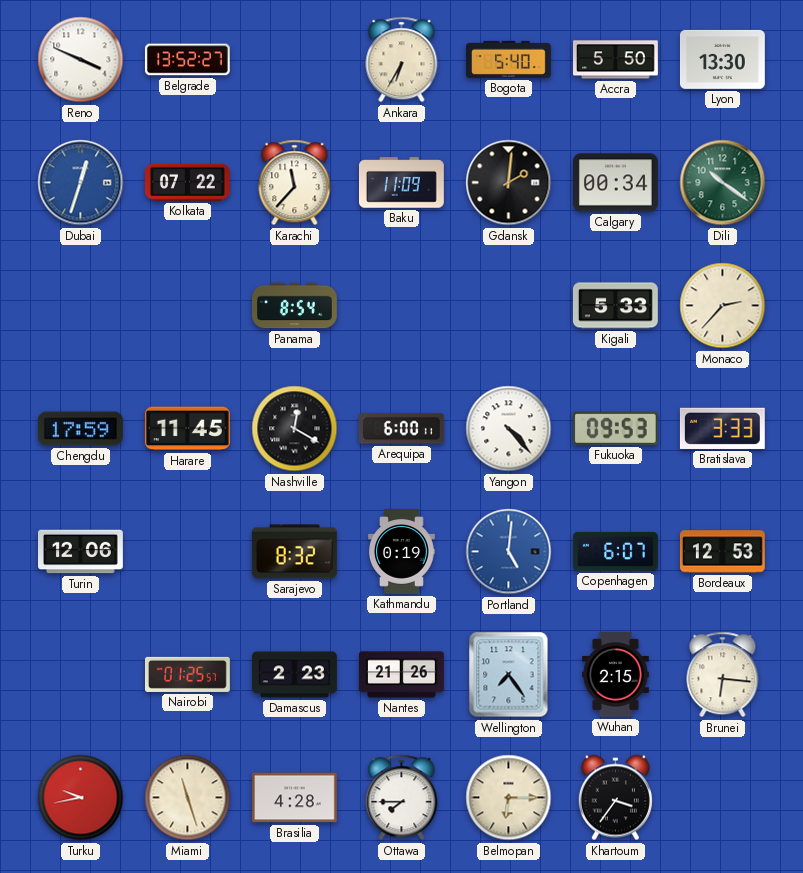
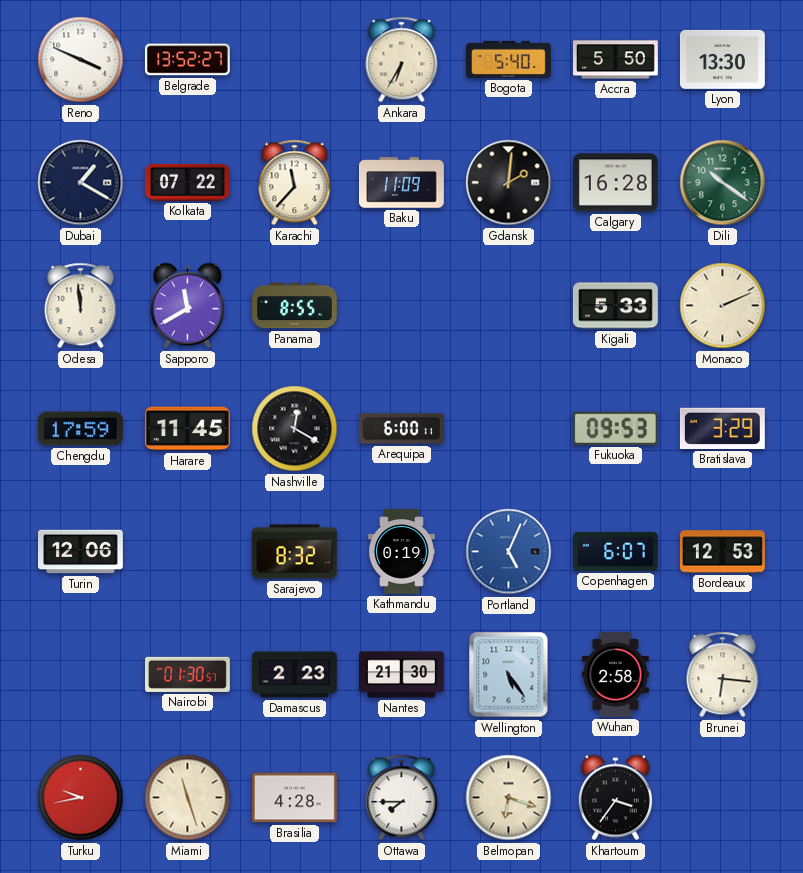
Dubai: 12:33 -> 1:20
Dubai dial: blue -> navy
Calgary: 00:34 -> 16:28
Odesa: none -> 11:59
Sapporo: none -> 11:40
Panama: 8:54 -> 8:55
Monaco: 2:37 -> 2:11
Yangon: 4:23 -> none
Bratislava: 3:33 -> 3:29
Portland: 5:01 -> 5:04
Nairobi: 01:25 -> 01:30
Nantes: 21:26 -> 21:30
Wellington: 7:24 -> 5:24
Wuhan: 2:15 -> 2:58
Belmopan: 6:15 -> 6:18
